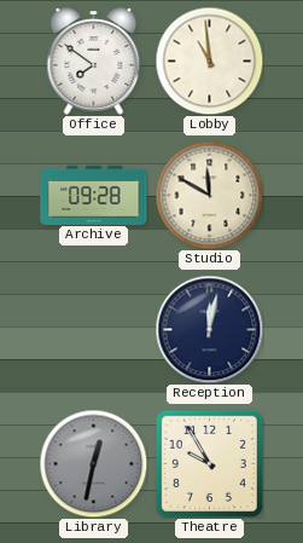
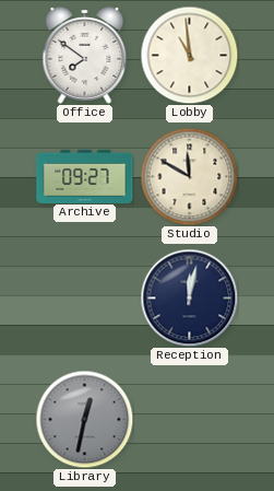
Archive: 09:28 -> 09:27
Theatre: 9:55 -> none
